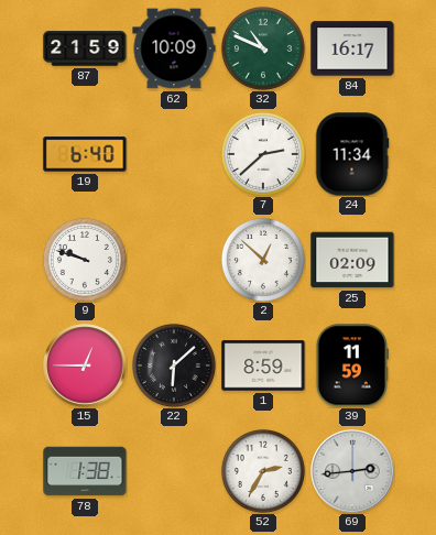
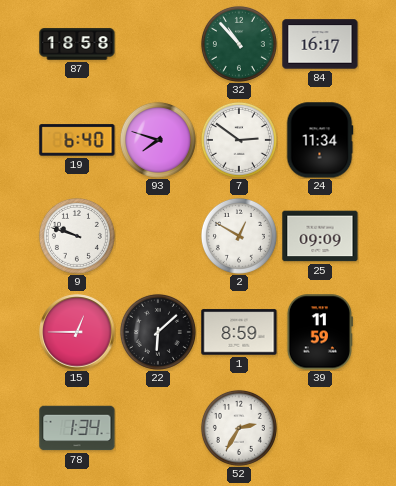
87: 21:59 -> 18:58
62: 10:09 -> none
32: 10:49 -> 10:53
93: none -> 7:48
7: 2:38 -> 2:51
2: 12:52 -> 12:50
25: 02:09 -> 09:09
78: 1:38 -> 1:34
69: 2:44 -> none
